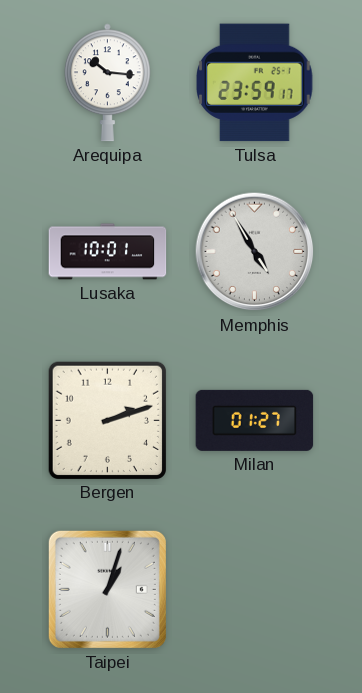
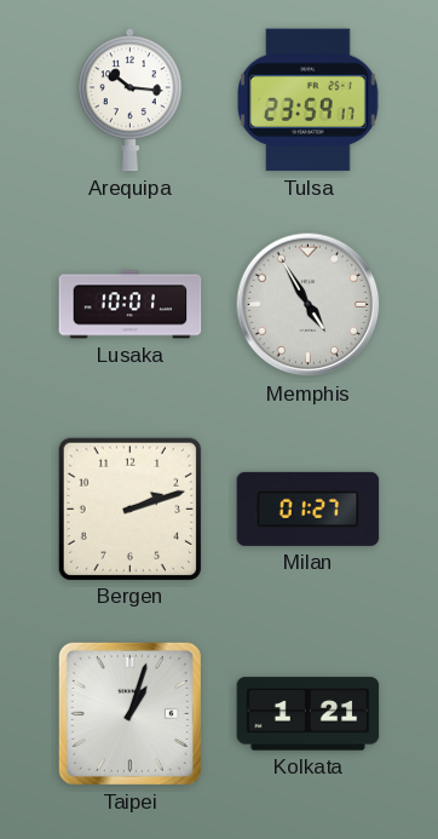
Kolkata: none -> 1:21
